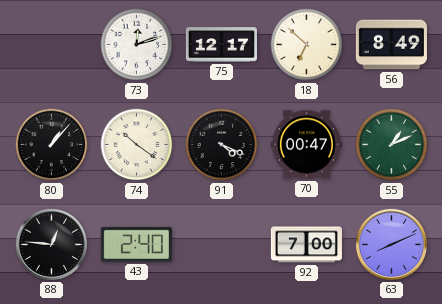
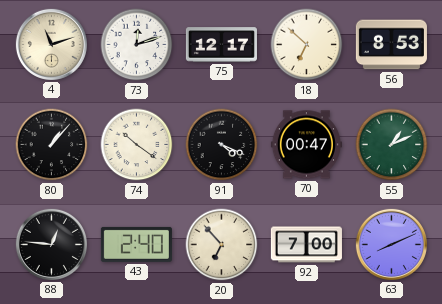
4: none -> 11:12
56: 8:49 -> 8:53
20: none -> 6:53
